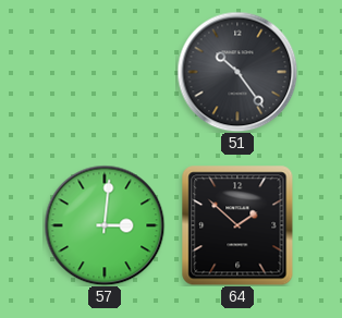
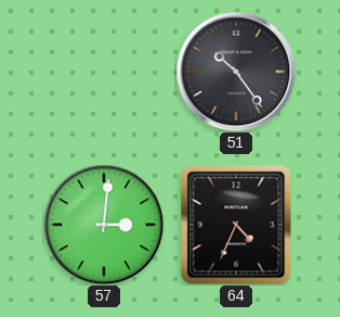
64: 1:52 -> 4:34
